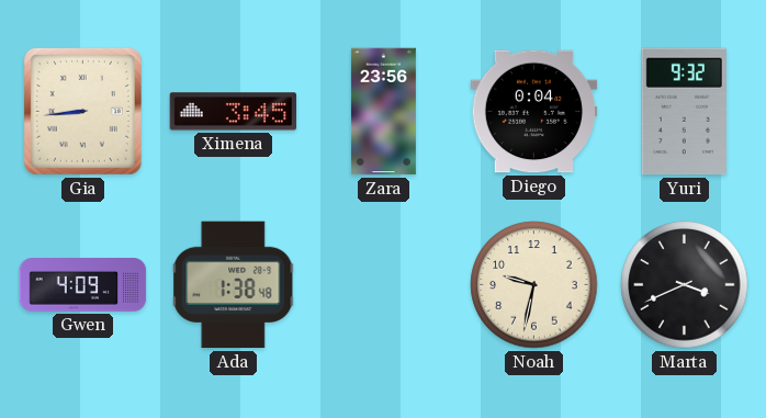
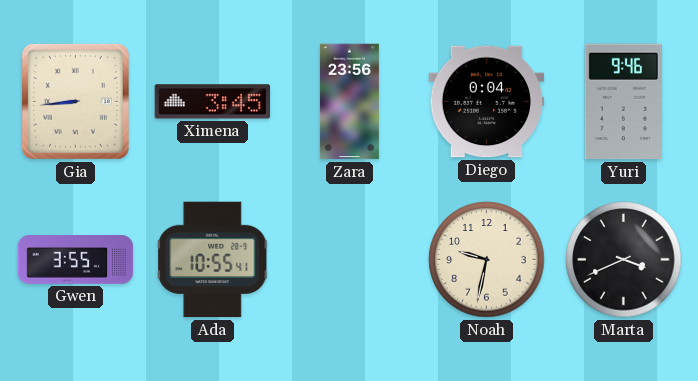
Yuri: 9:32 -> 9:46
Gwen: 4:09 -> 3:55
Ada: 1:38 -> 10:55
